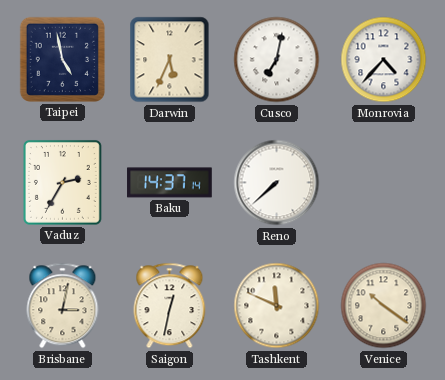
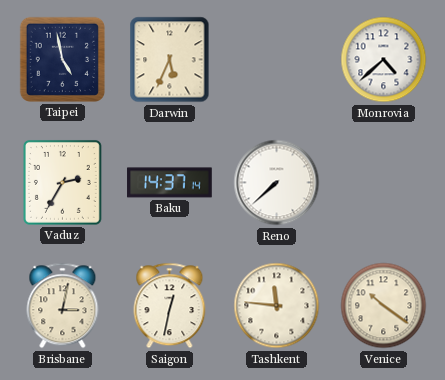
Cusco: 7:02 -> none
Monrovia: 4:37 -> 4:38
Tashkent: 11:49 -> 11:46
